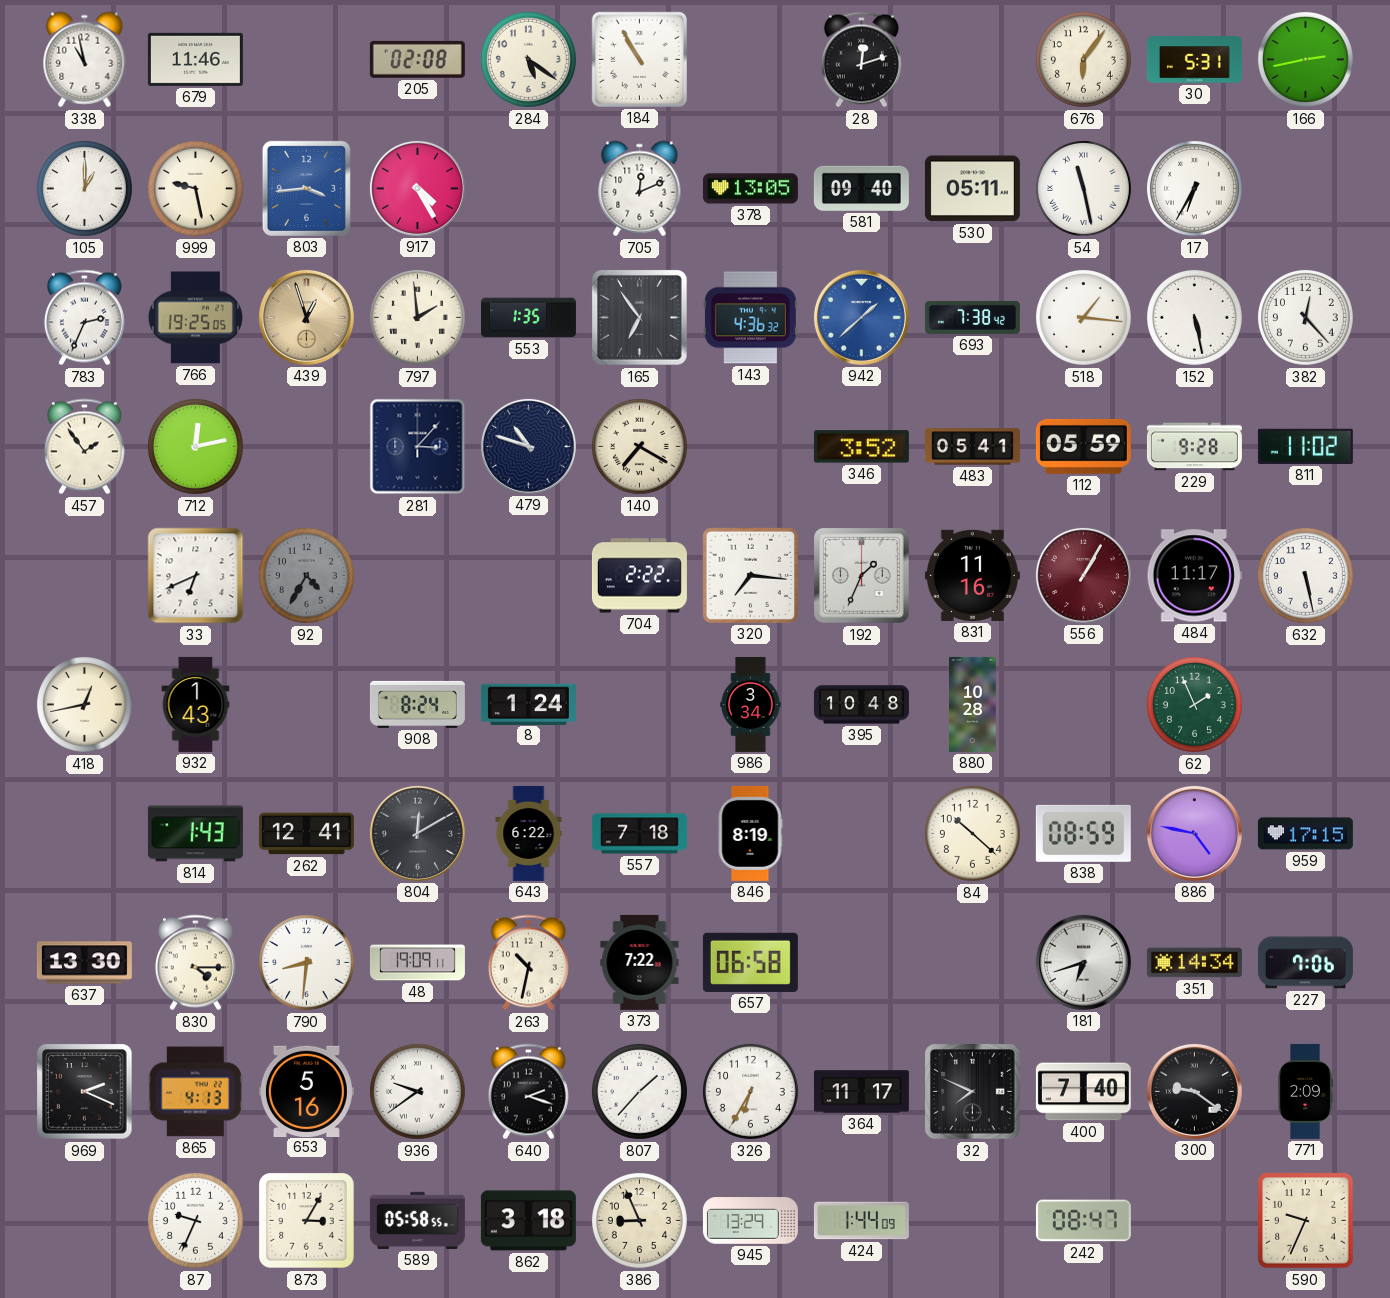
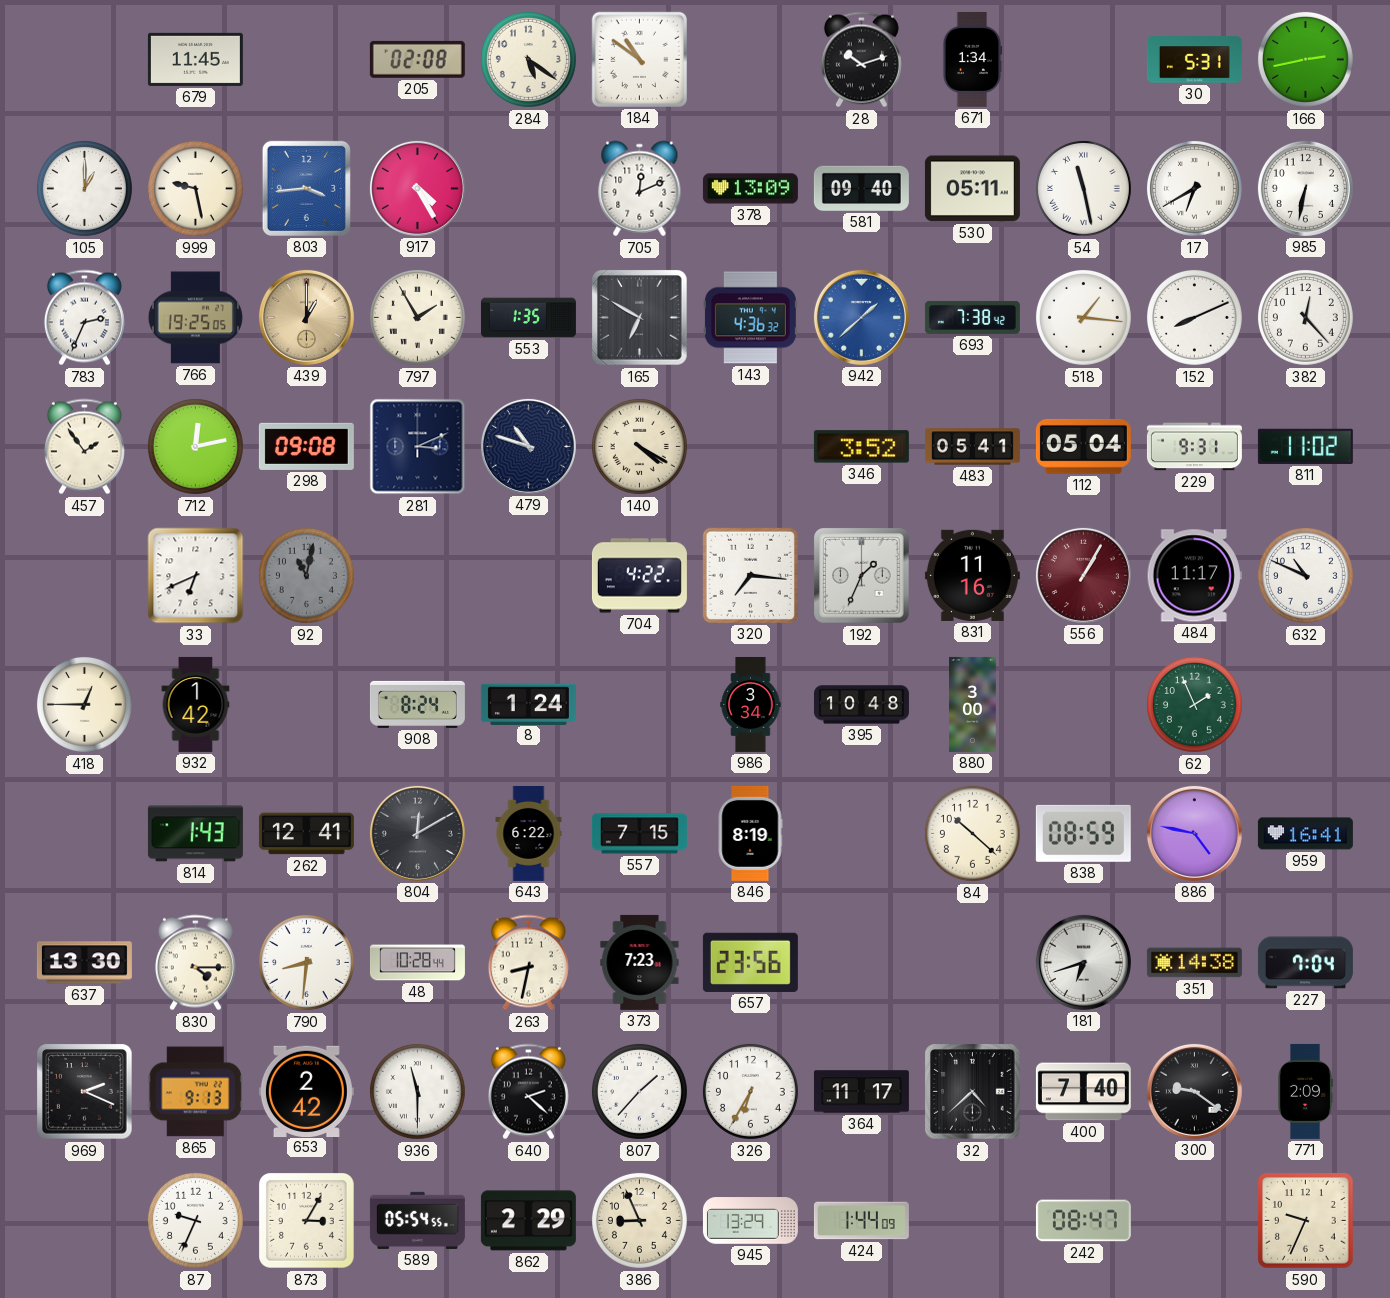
338: 10:58 -> none
679: 11:46 -> 11:45
184: 10:55 -> 10:51
28: 12:12 -> 10:12
671: none -> 1:34
676: 6:06 -> none
378: 13:05 -> 13:09
17: 6:35 -> 6:40
985: none -> 6:32
439: 12:57 -> 1:00
797: 1:59 -> 1:55
165: 6:54 -> 6:50
152: 5:28 -> 8:11
298: none -> 09:08
281: 3:07 -> 3:11
140: 7:20 -> 4:20
112: 05:59 -> 05:04
229: 9:28 -> 9:31
92: 4:35 -> 11:02
704: 2:22 -> 4:22
632: 5:28 -> 10:49
418: 12:43 -> 12:45
932: 1:43 -> 1:42
880: 10:28 -> 3:00
557: 7:18 -> 7:15
959: 17:15 -> 16:41
48: 19:09 -> 10:28
263: 10:32 -> 8:32
373: 7:22 -> 7:23
657: 06:58 -> 23:56
351: 14:34 -> 14:38
227: 7:06 -> 7:04
865: 4:13 -> 9:13
653: 5:16 -> 2:42
936: 9:39 -> 11:30
640: 2:18 -> 2:22
32: 7:49 -> 4:38
589: 05:58 -> 05:54
862: 3:18 -> 2:29
